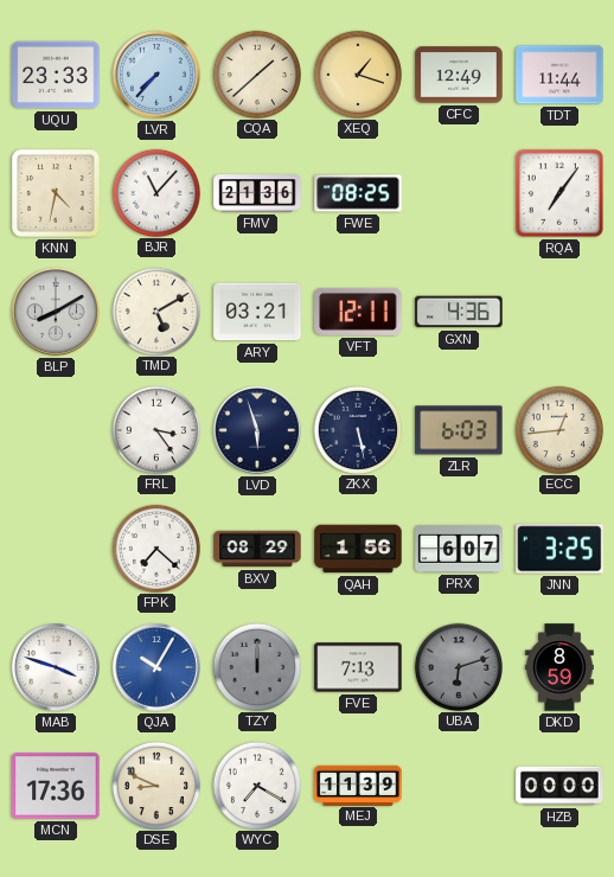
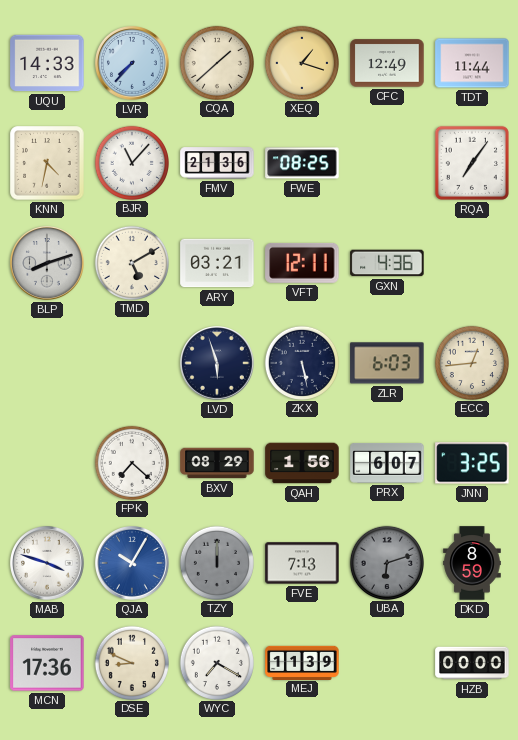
UQU: 23:33 -> 14:33
BLP: 8:10 -> 8:12
FRL: 3:24 -> none
